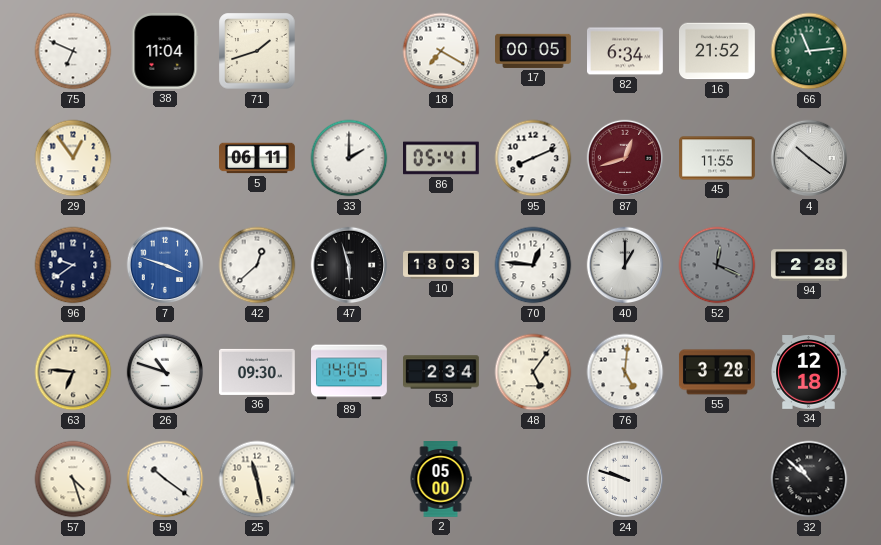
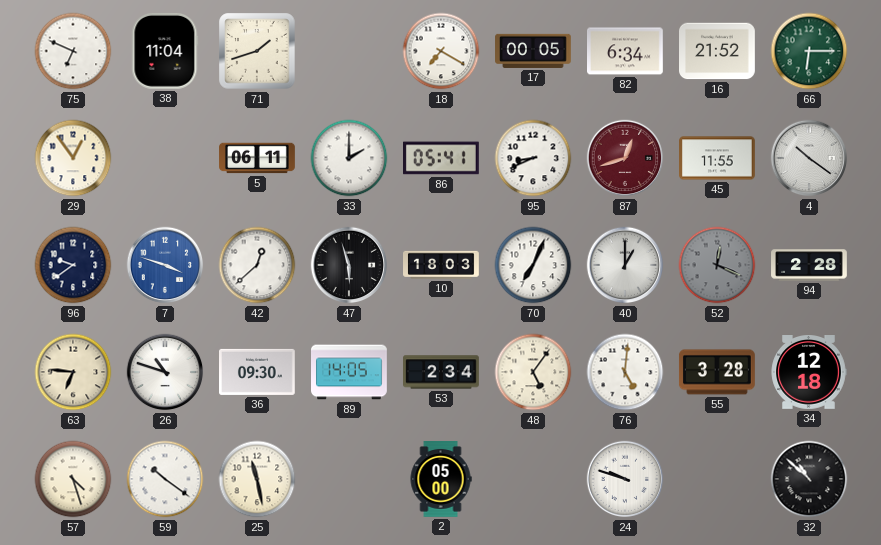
66: 11:14 -> 6:15
95: 8:11 -> 8:41
70: 12:46 -> 7:04
